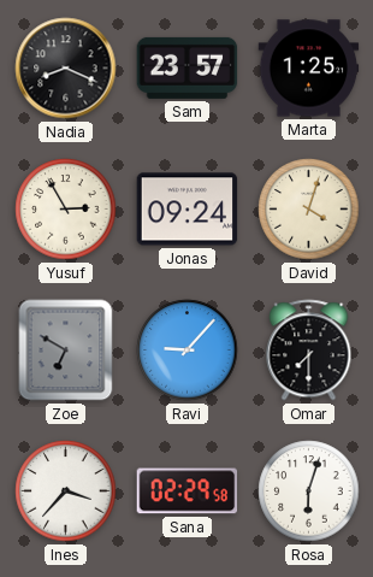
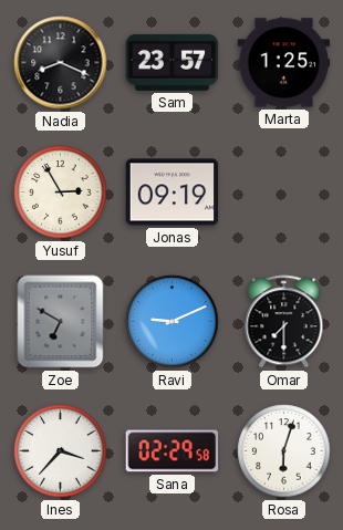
Jonas: 09:24 -> 09:19
David: 4:03 -> none
Ravi: 9:07 -> 9:11
